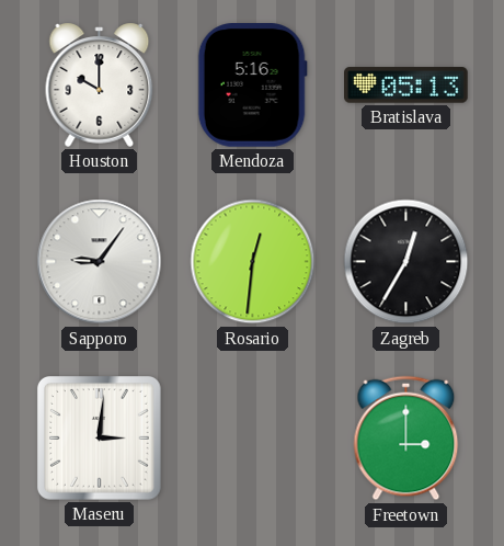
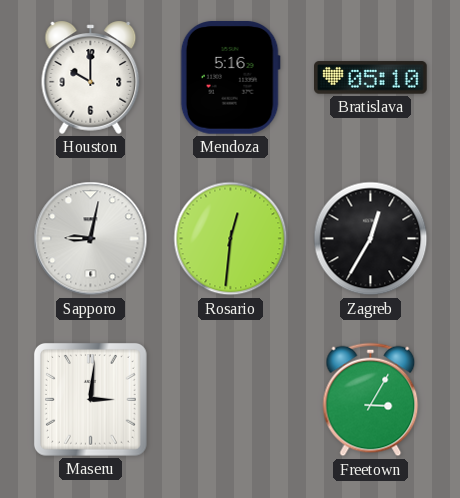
Bratislava: 05:13 -> 05:10
Sapporo: 9:06 -> 9:02
Freetown: 3:00 -> 3:05
